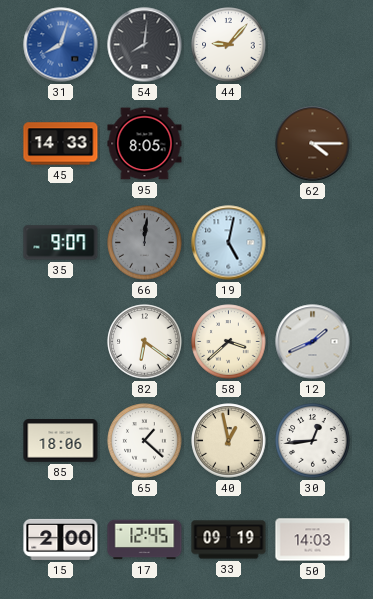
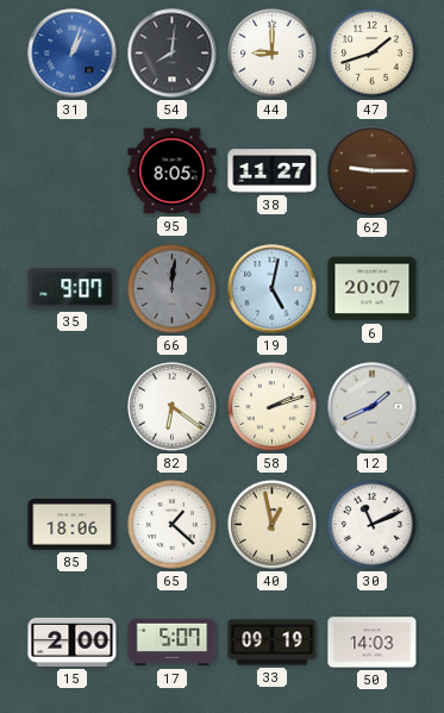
31: 8:03 -> 1:03
44: 9:07 -> 9:00
47: none -> 1:42
45: 14:33 -> none
38: none -> 11:27
62: 4:15 -> 9:15
6: none -> 20:07
58: 3:38 -> 2:12
30: 12:44 -> 11:11
17: 12:45 -> 5:07
